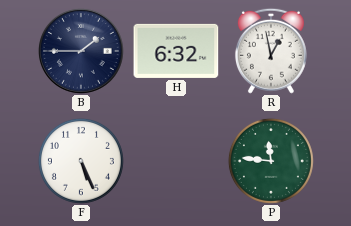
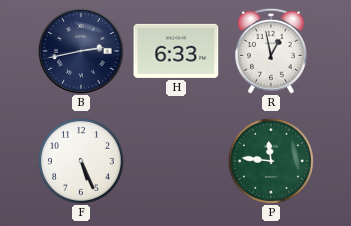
B: 1:45 -> 2:43
H: 6:32 -> 6:33
